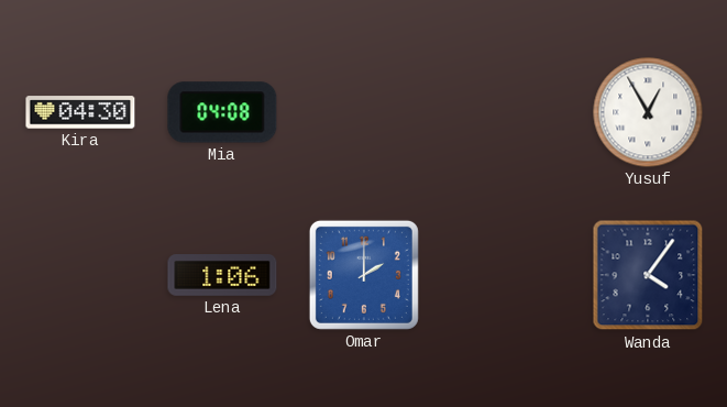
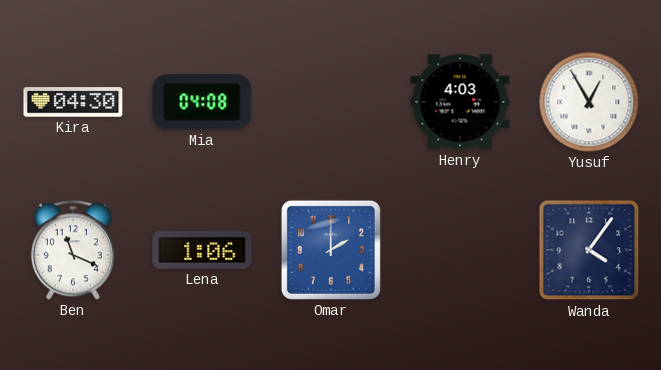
Henry: none -> 4:03
Ben: none -> 11:19
